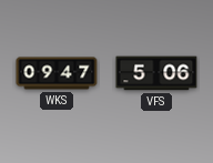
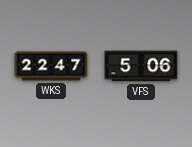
WKS: 09:47 -> 22:47
